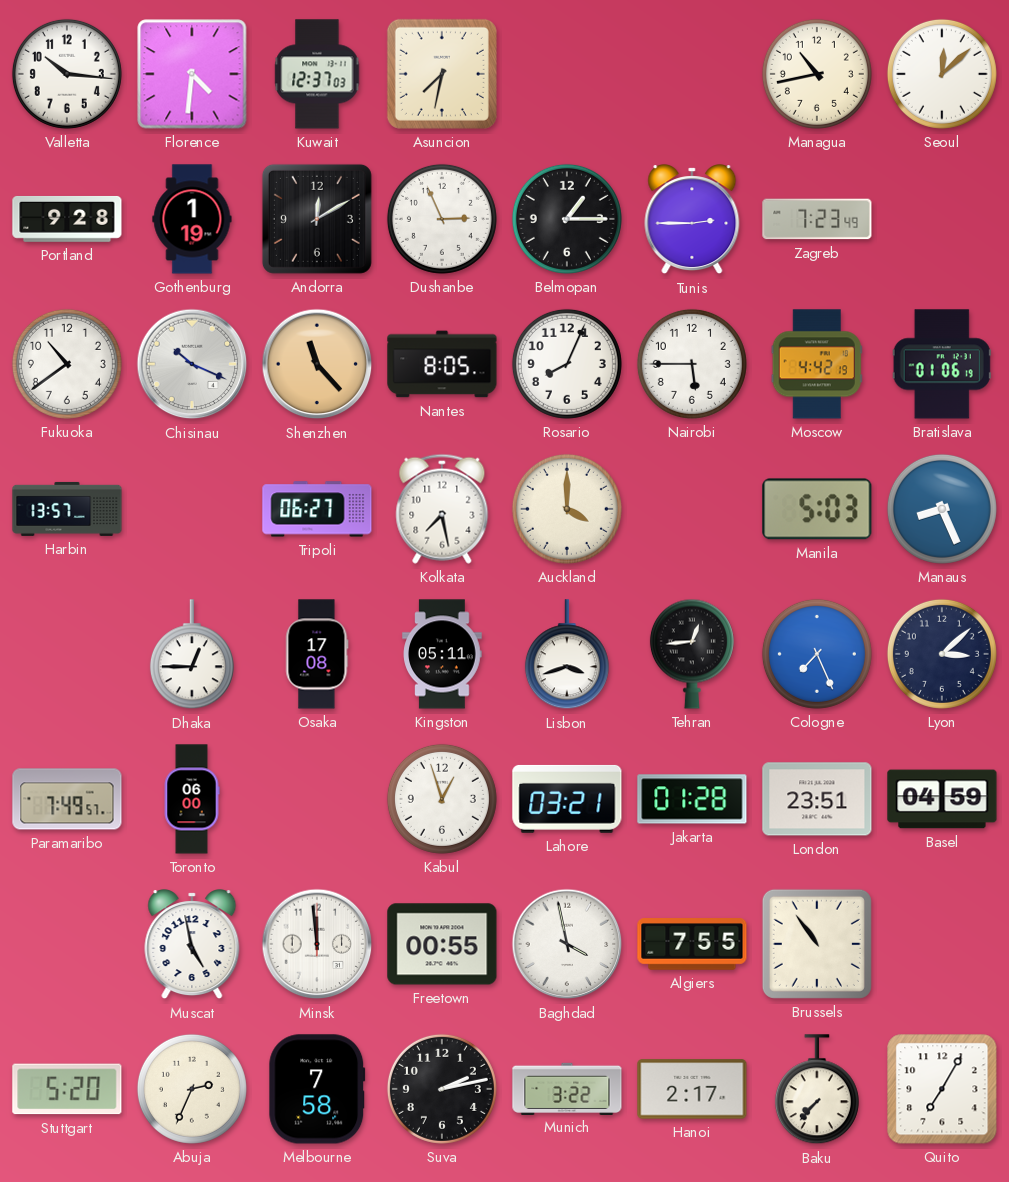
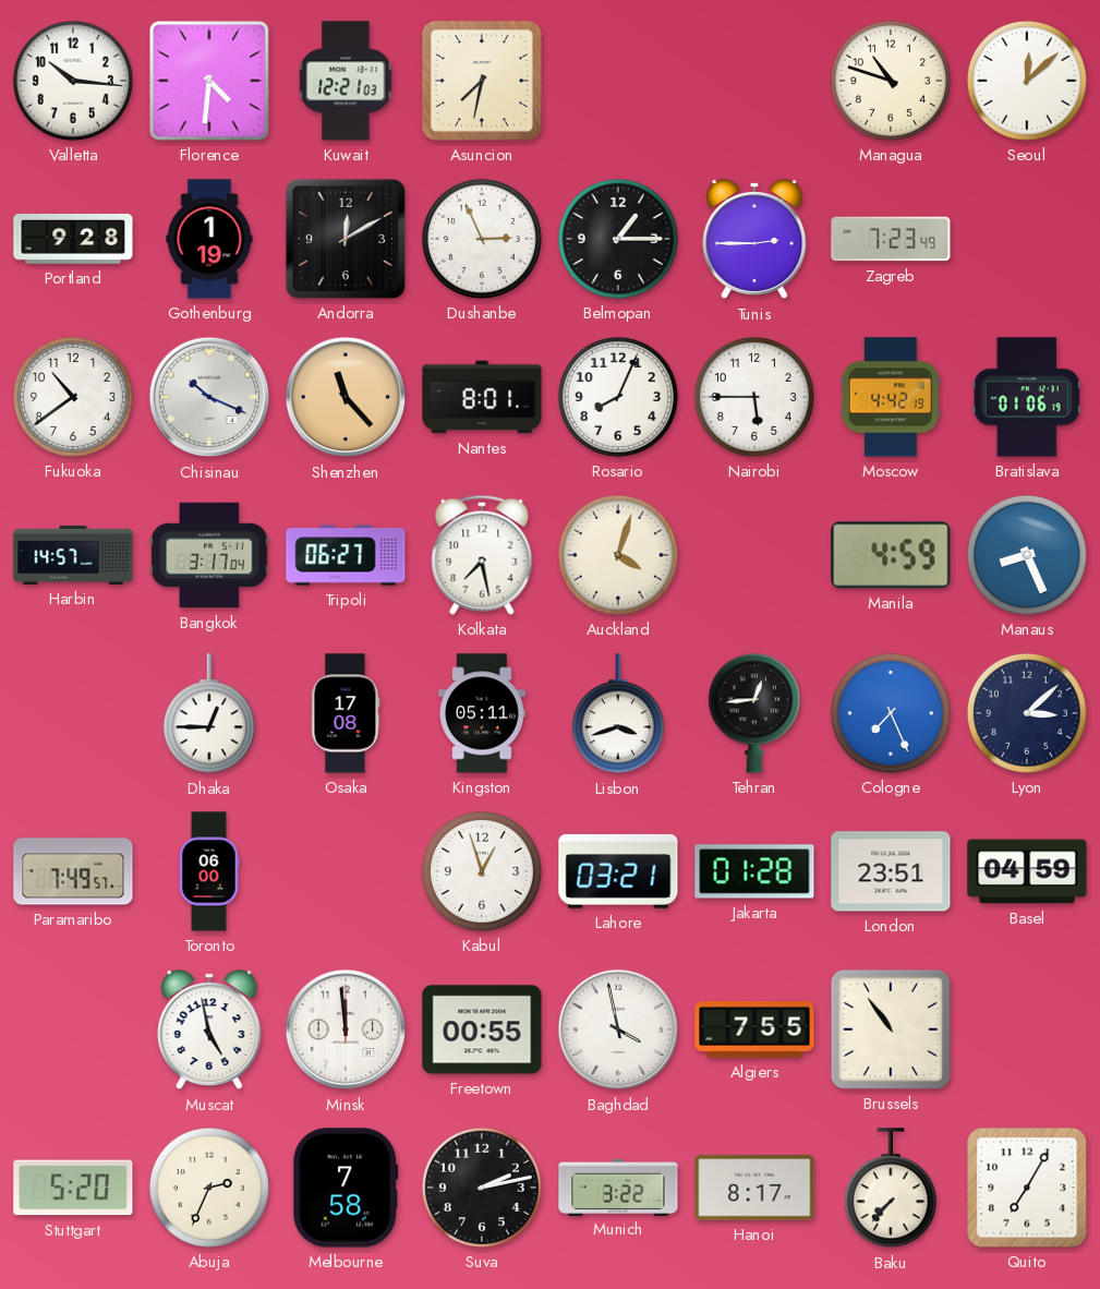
Kuwait: 12:37 -> 12:21
Managua: 10:43 -> 10:48
Nantes: 8:05 -> 8:01
Harbin: 13:57 -> 14:57
Bangkok: none -> 3:17
Auckland: 4:00 -> 4:03
Manila: 5:03 -> 4:59
Hanoi: 2:17 -> 8:17
